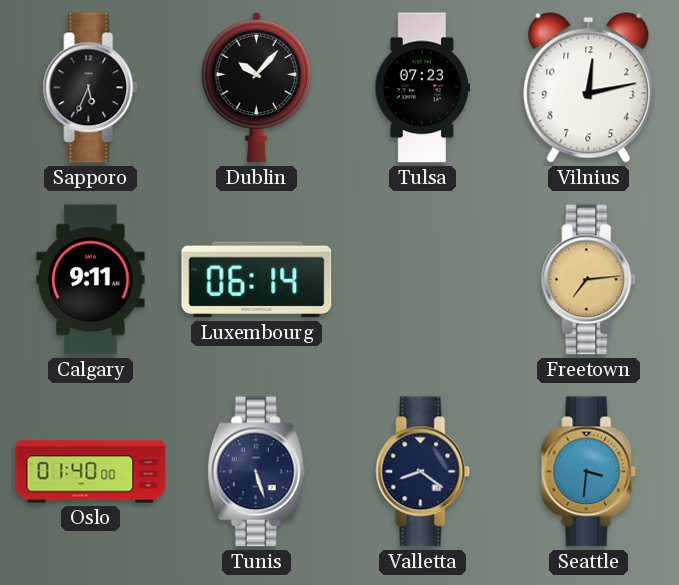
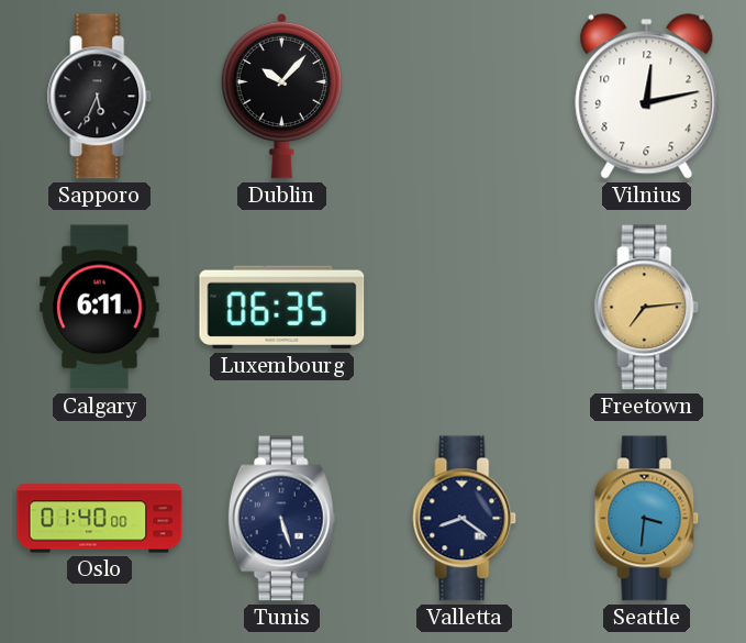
Tulsa: 07:23 -> none
Calgary: 9:11 -> 6:11
Luxembourg: 06:14 -> 06:35
